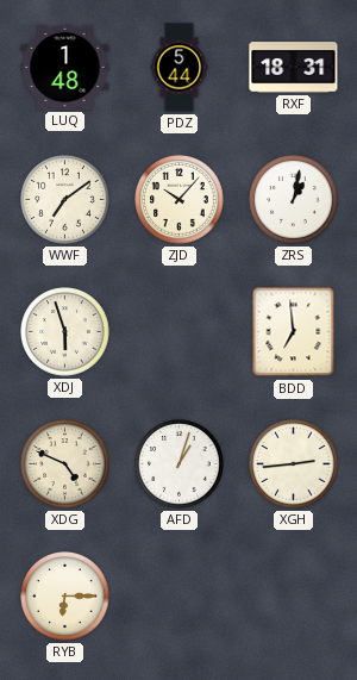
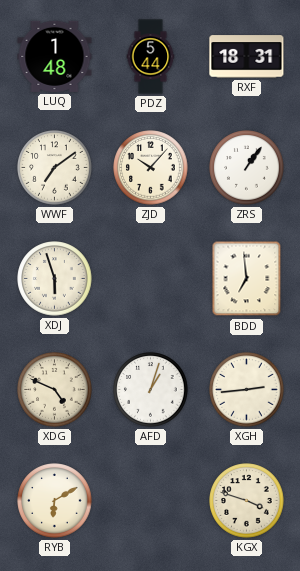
ZRS: 1:02 -> 1:06
RYB: 6:15 -> 6:10
KGX: none -> 3:48
